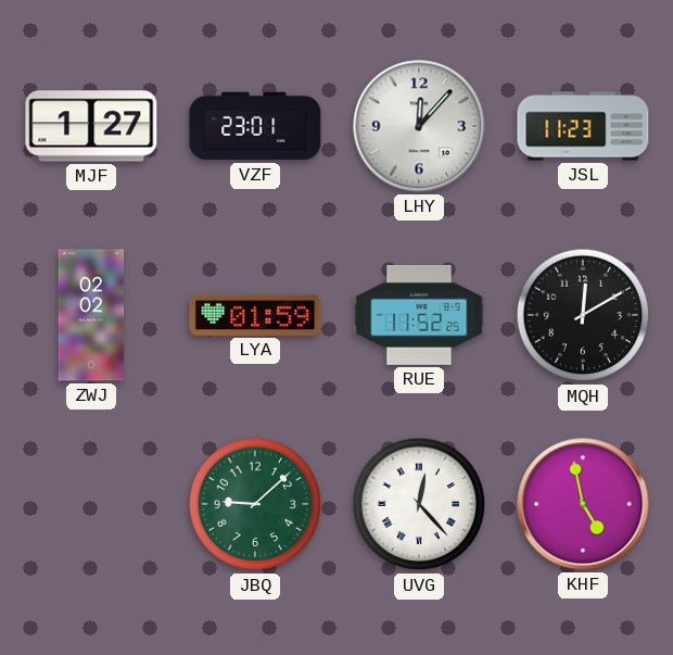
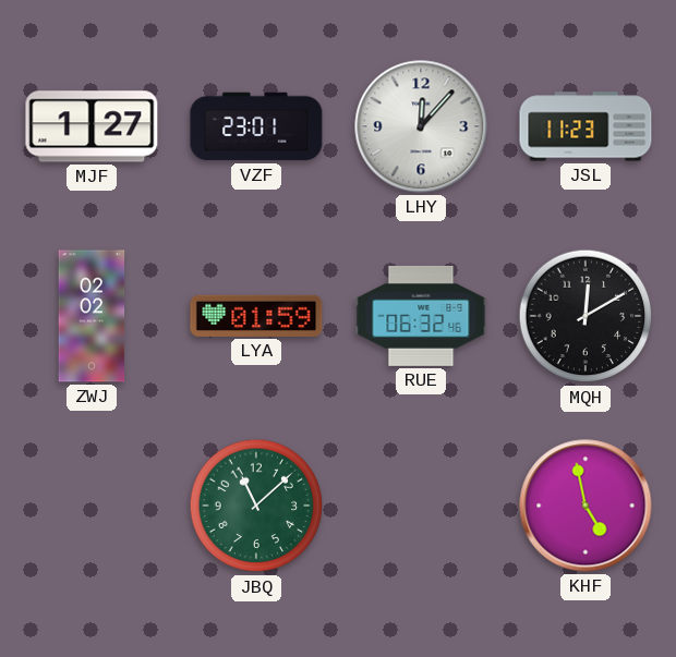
RUE: 11:52 -> 06:32
JBQ: 9:08 -> 11:08
UVG: 12:23 -> none
